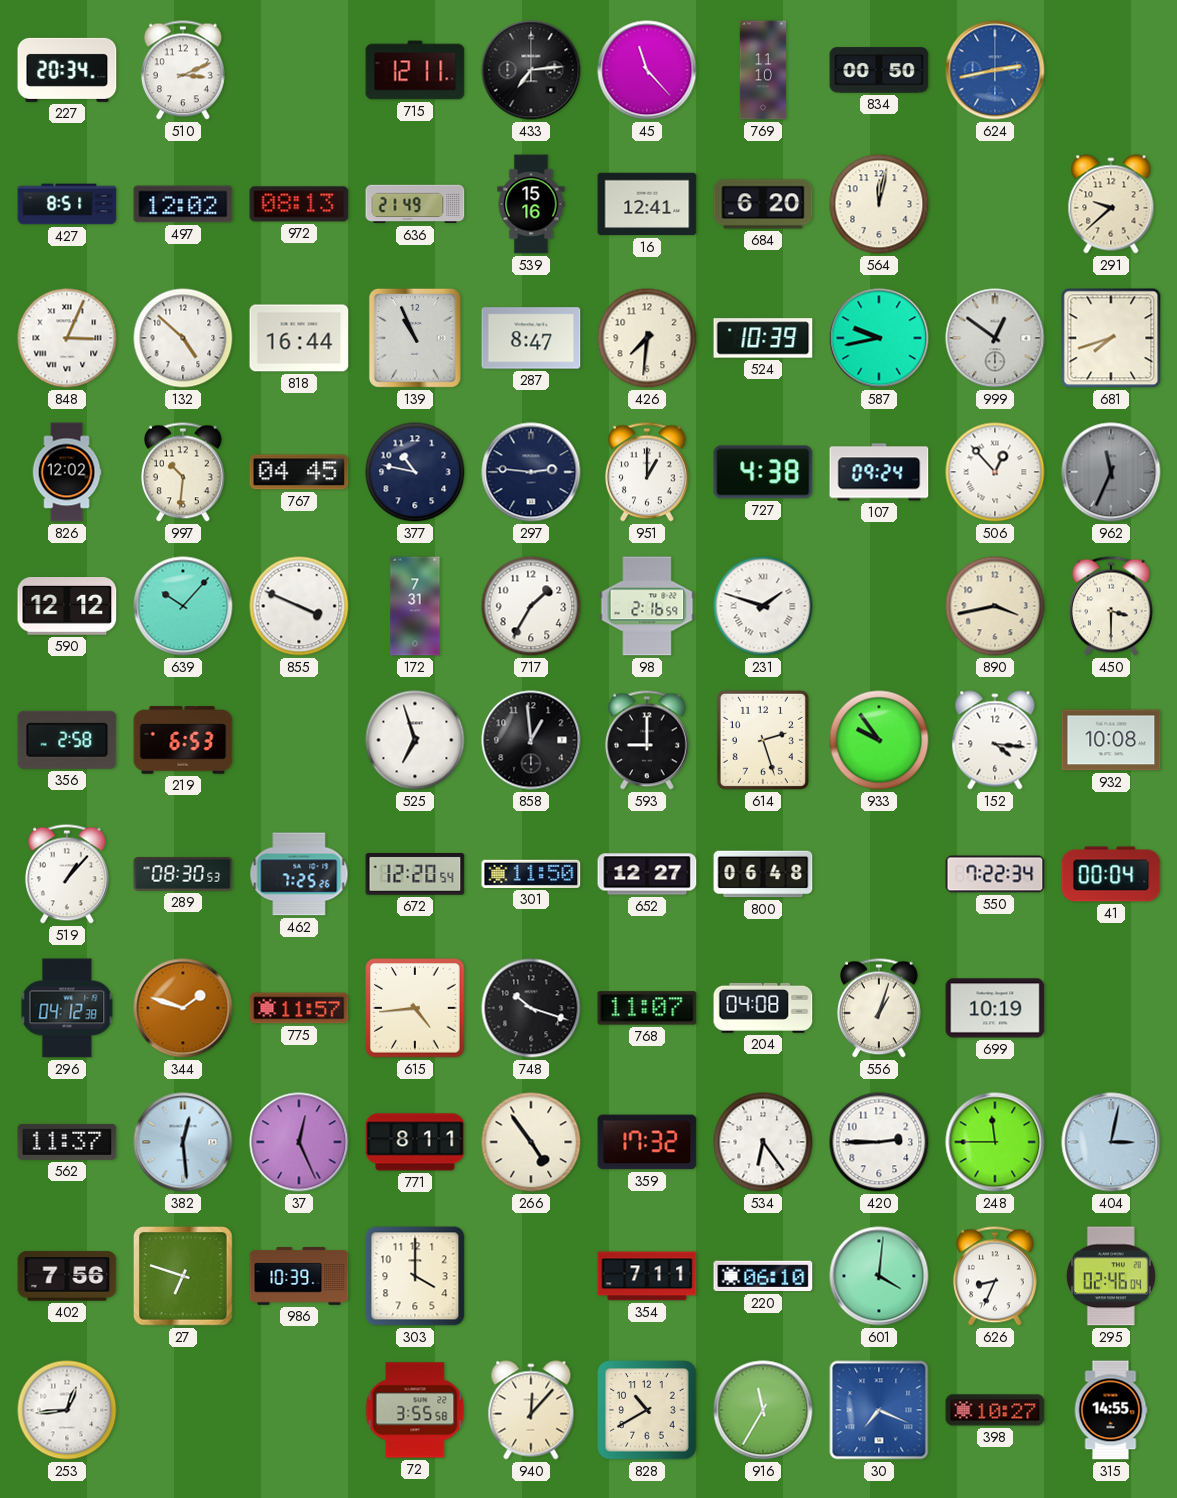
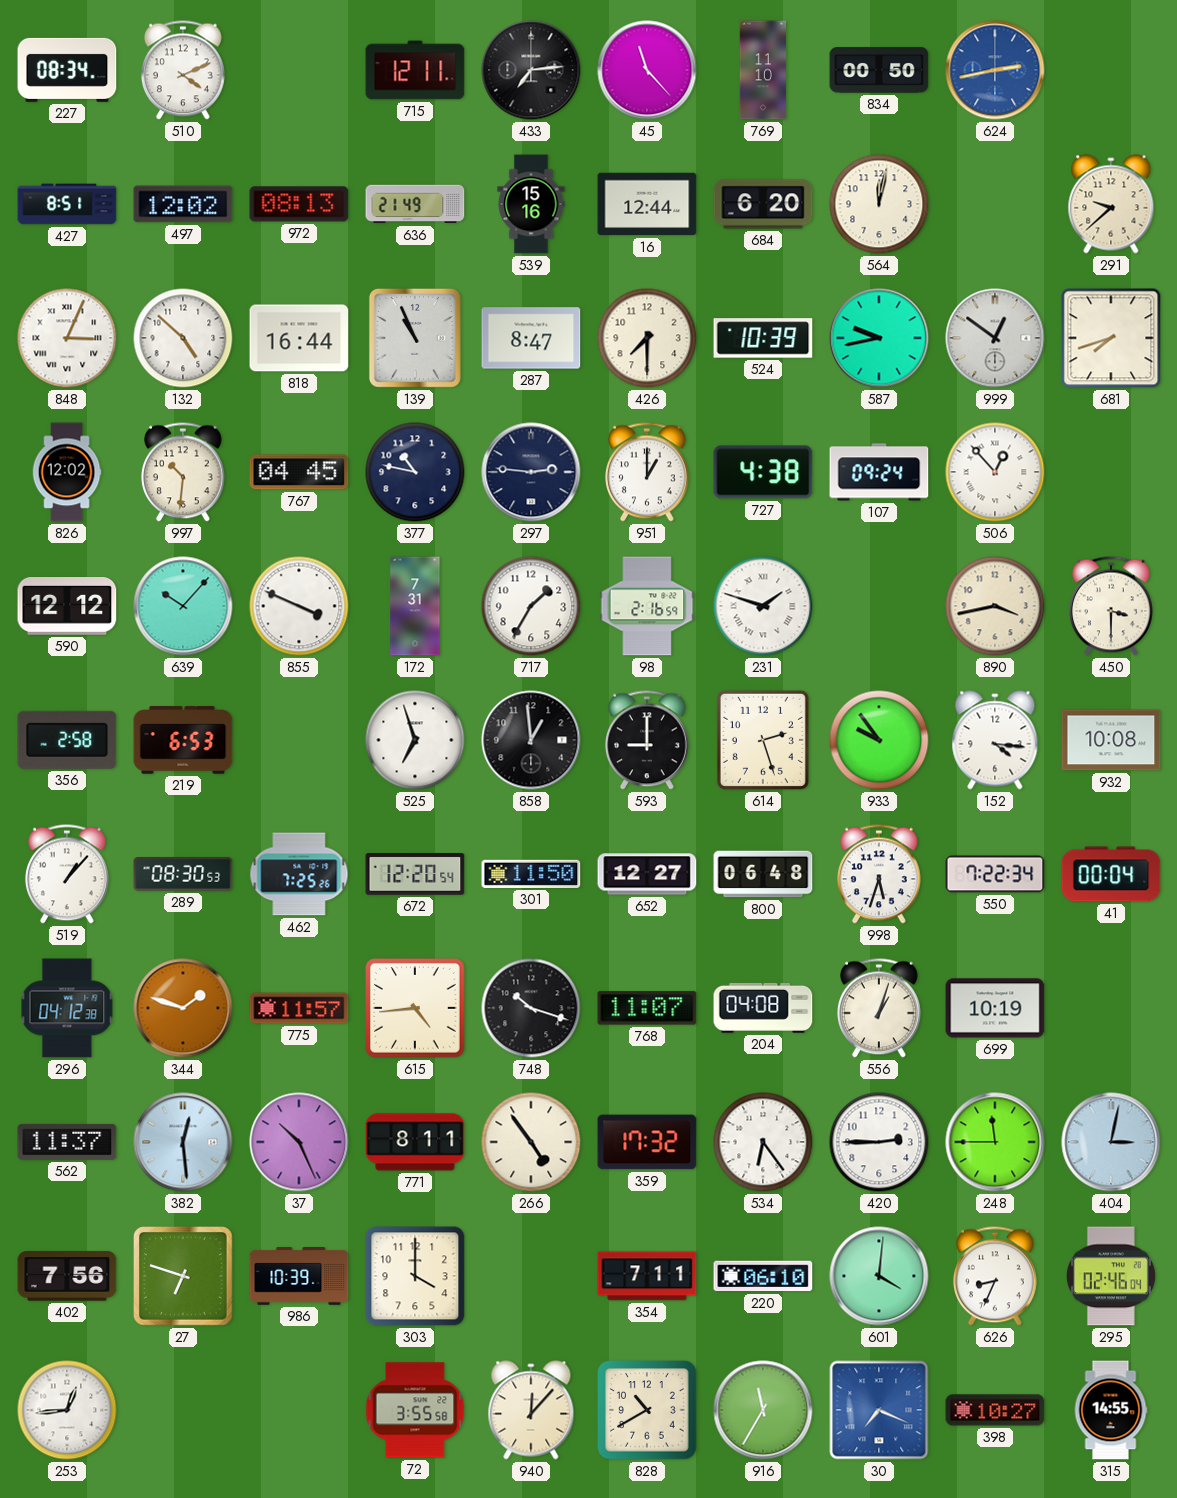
227: 20:34 -> 08:34
510: 3:11 -> 4:11
16: 12:41 -> 12:44
426: 7:31 -> 7:30
962: 11:34 -> none
998: none -> 5:33
37: 12:26 -> 10:26
